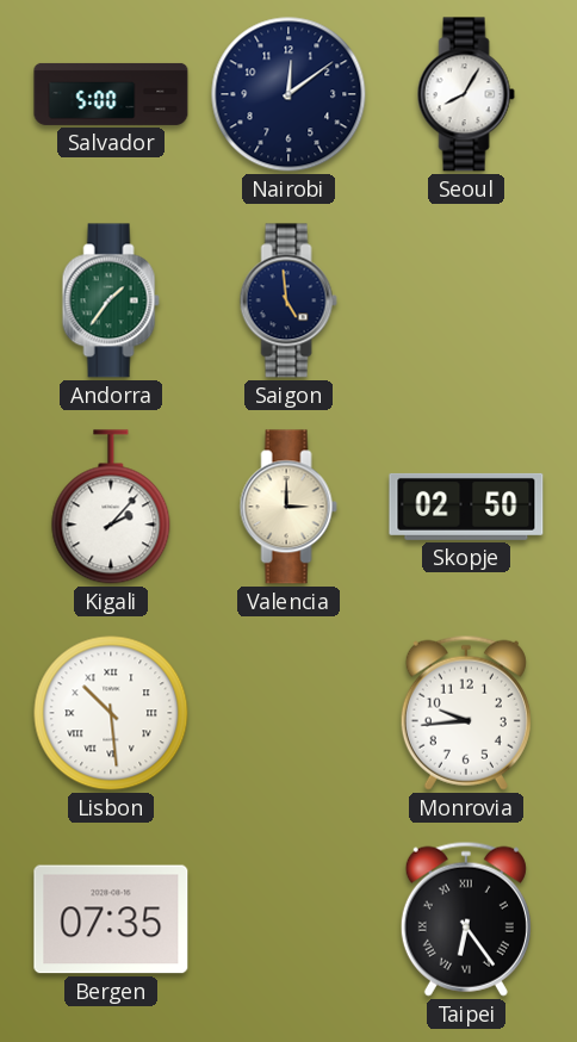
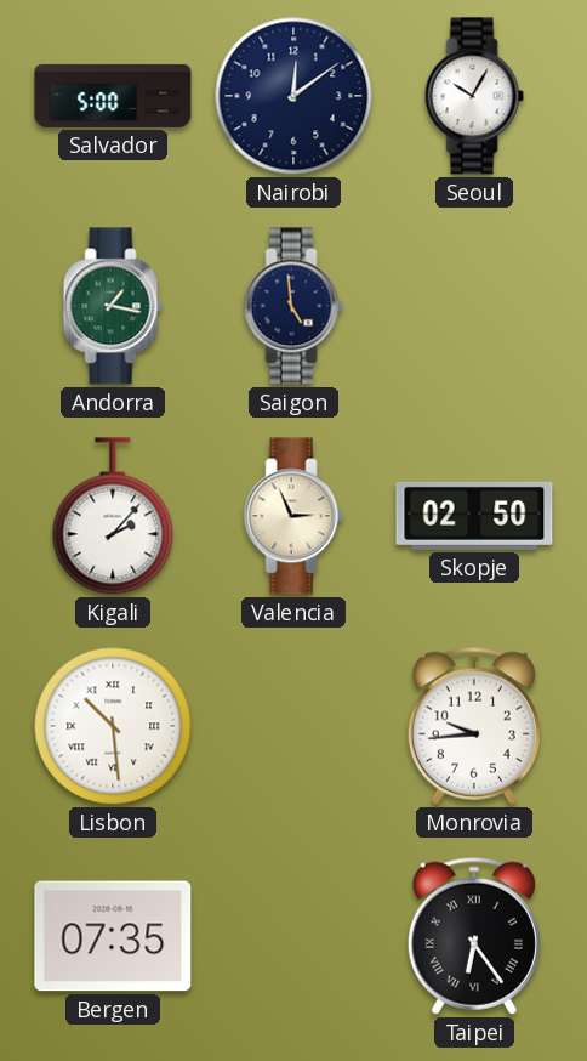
Seoul: 8:05 -> 10:05
Andorra: 1:36 -> 1:17
Valencia: 3:00 -> 2:56
